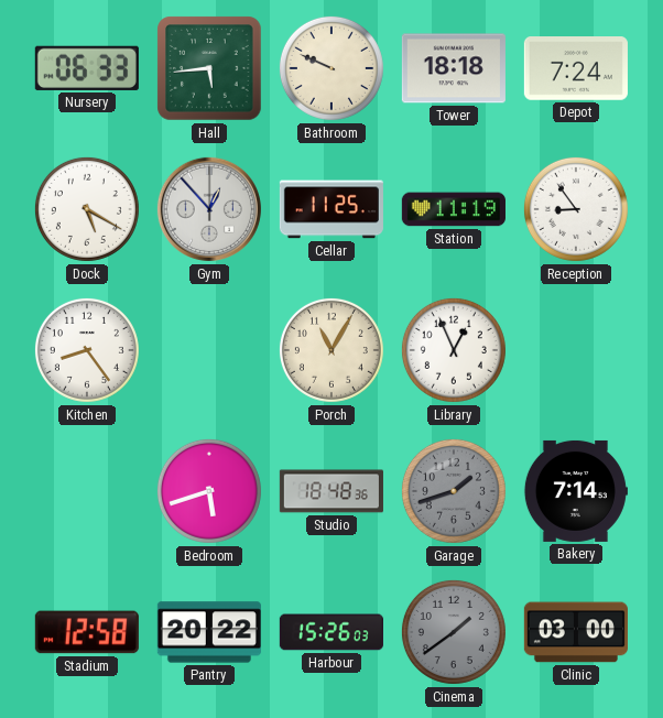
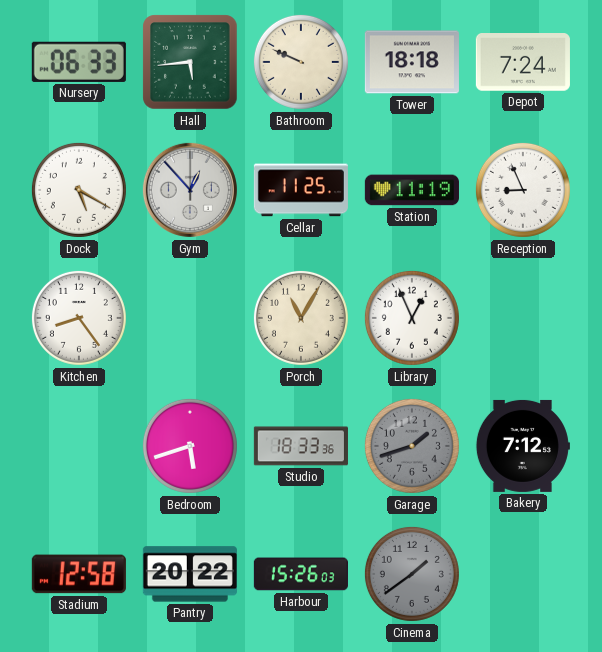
Reception: 8:54 -> 8:56
Studio: 18:48 -> 18:33
Bakery: 7:14 -> 7:12
Clinic: 03:00 -> none
